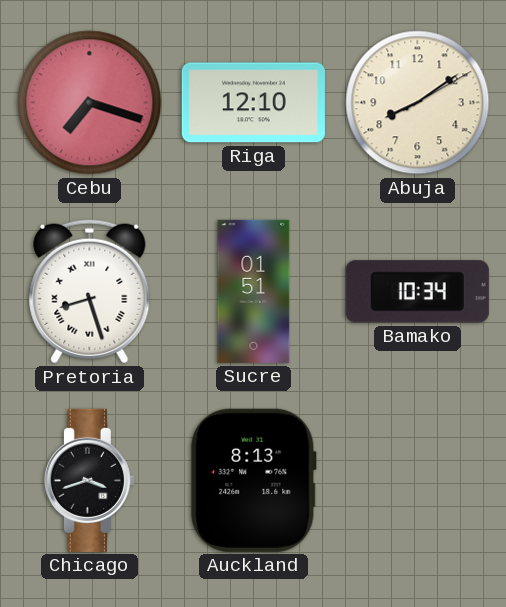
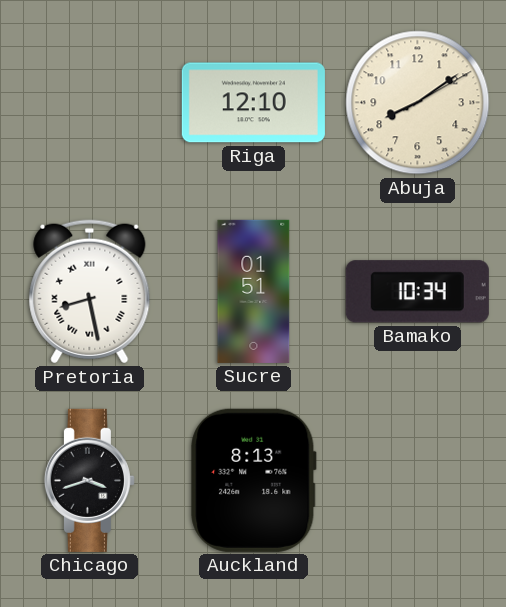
Cebu: 7:18 -> none
Pretoria: 8:27 -> 8:28
